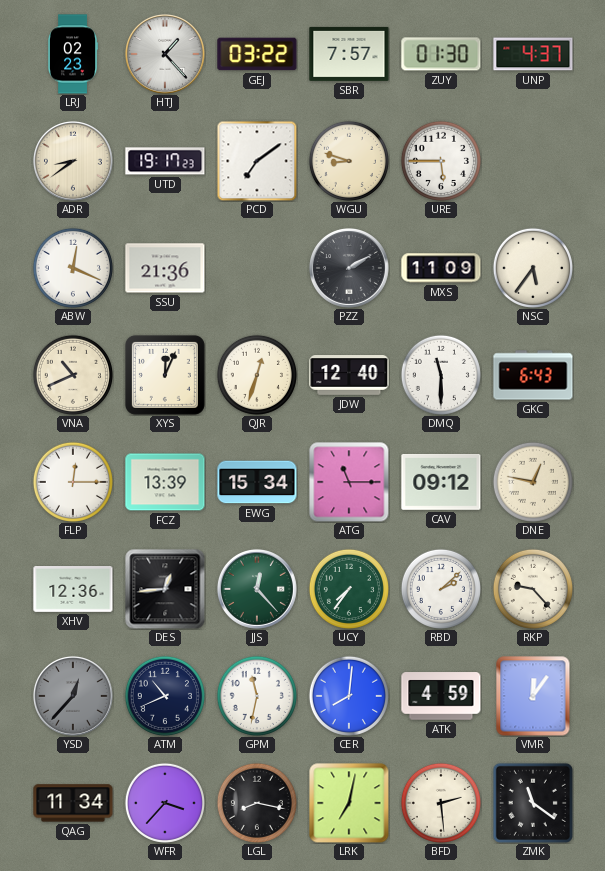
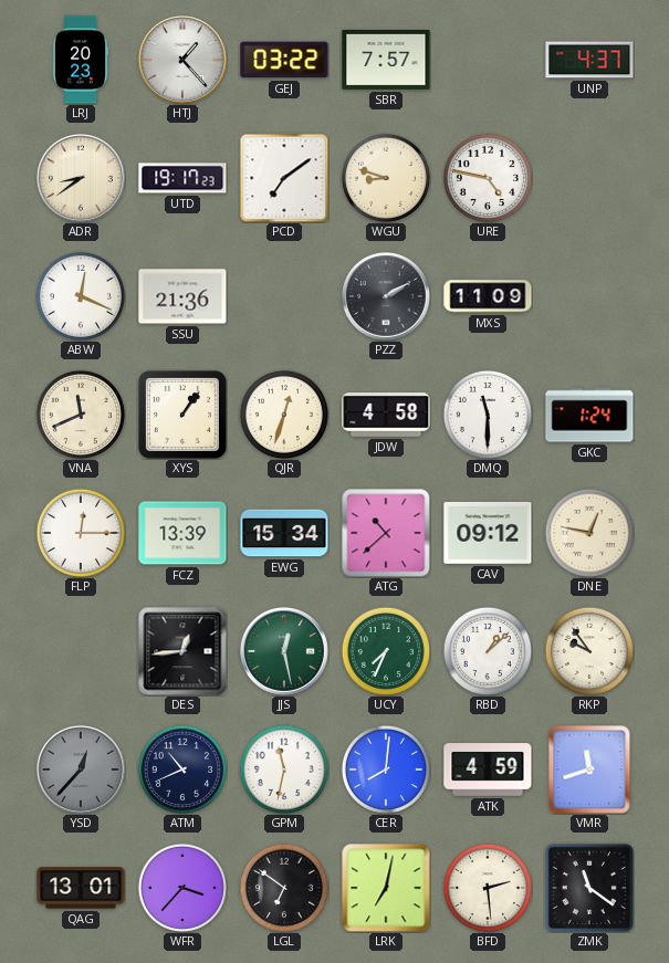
LRJ: 02:23 -> 20:23
ZUY: 01:30 -> none
URE: 5:45 -> 4:47
NSC: 5:36 -> none
VNA: 10:41 -> 11:41
XYS: 12:04 -> 1:06
JDW: 12:40 -> 4:58
GKC: 6:43 -> 1:24
ATG: 11:15 -> 10:38
XHV: 12:36 -> none
JJS: 12:23 -> 12:28
UCY: 7:36 -> 7:34
RBD: 2:08 -> 1:08
RKP: 9:23 -> 9:54
VMR: 12:06 -> 11:42
QAG: 11:34 -> 13:01
LGL: 8:17 -> 6:51
